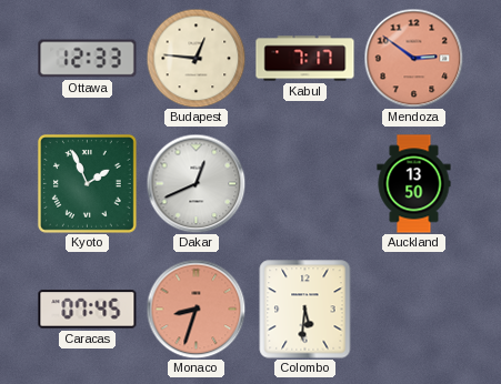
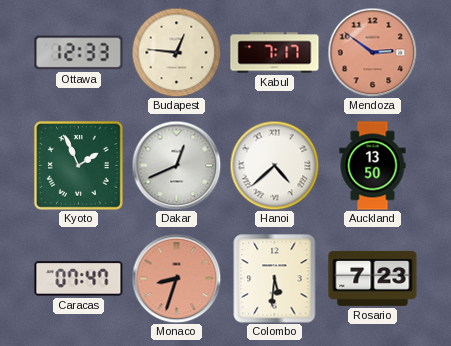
Hanoi: none -> 4:38
Caracas: 07:45 -> 07:47
Rosario: none -> 7:23
